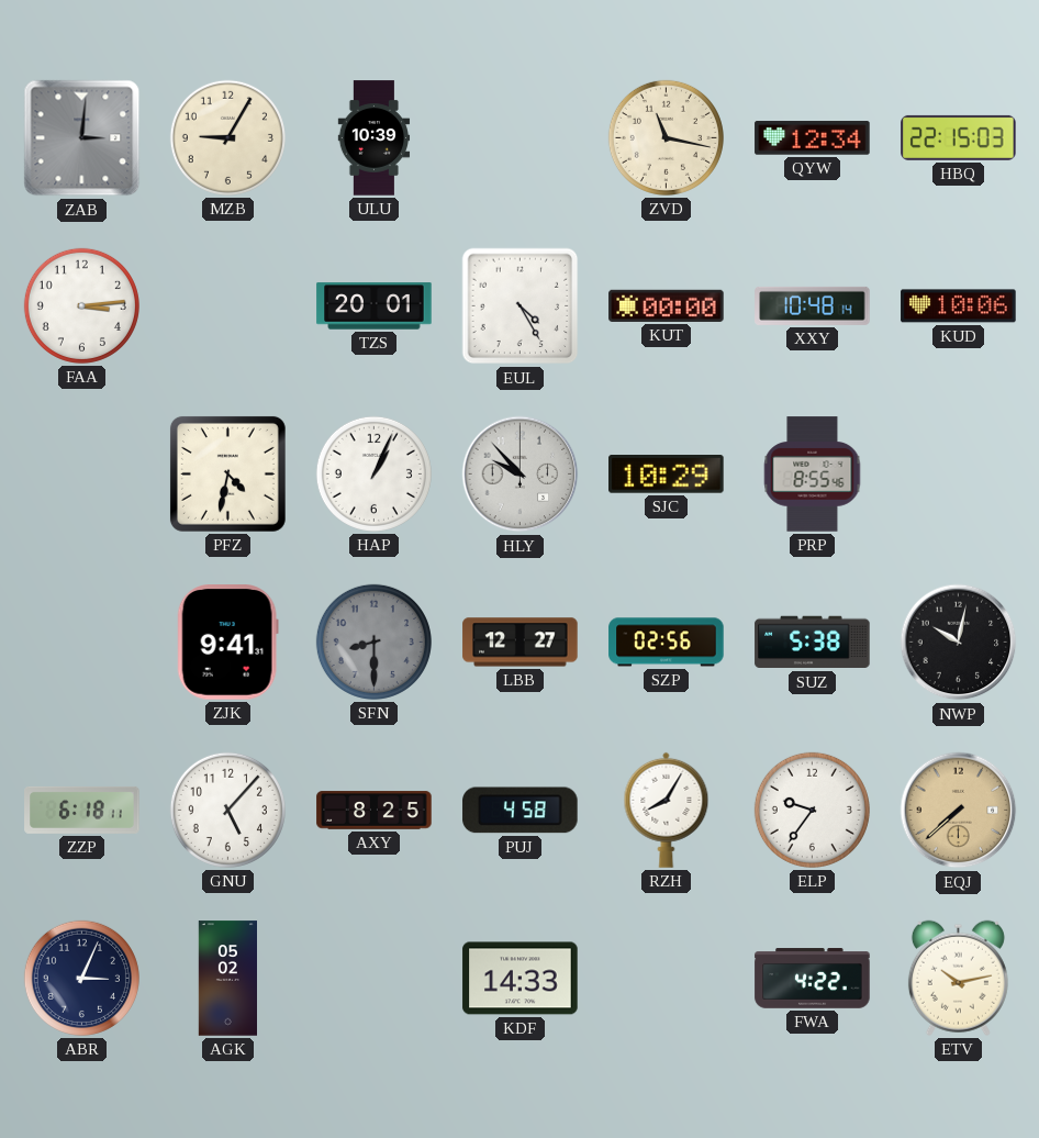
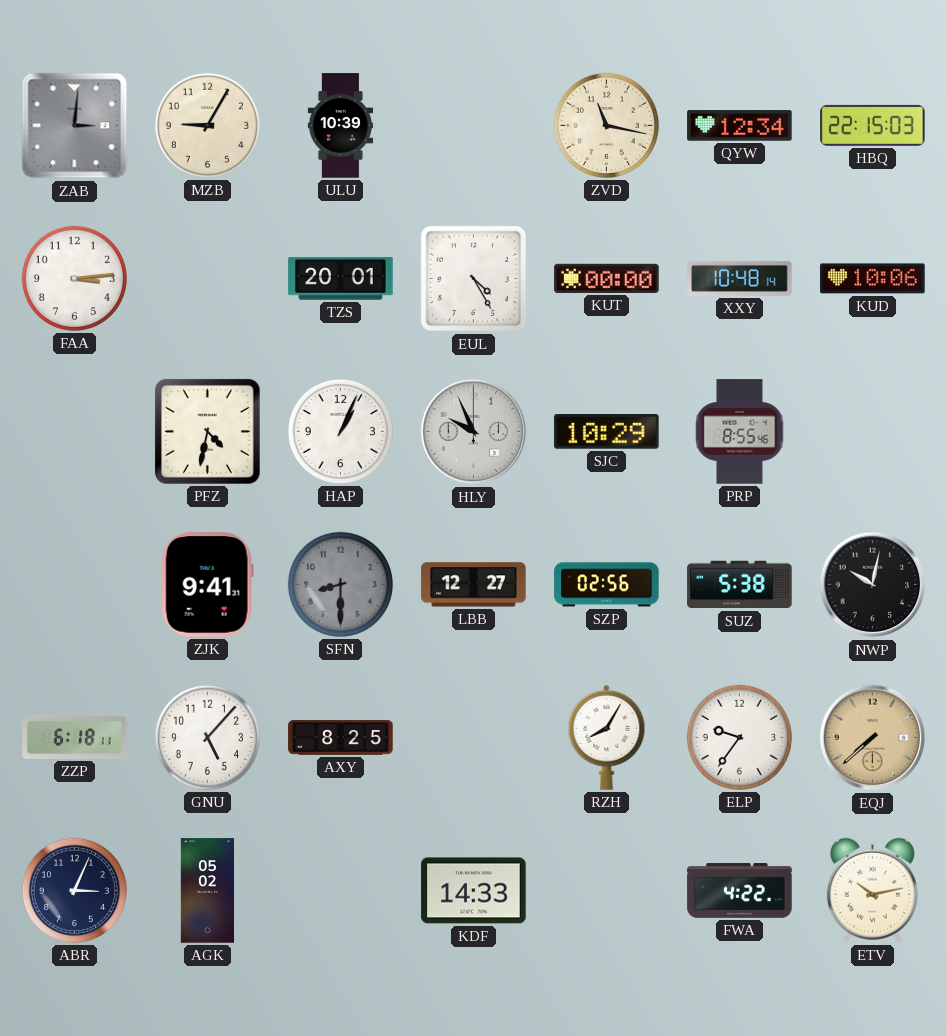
HLY: 9:53 -> 9:56
PUJ: 4:58 -> none
